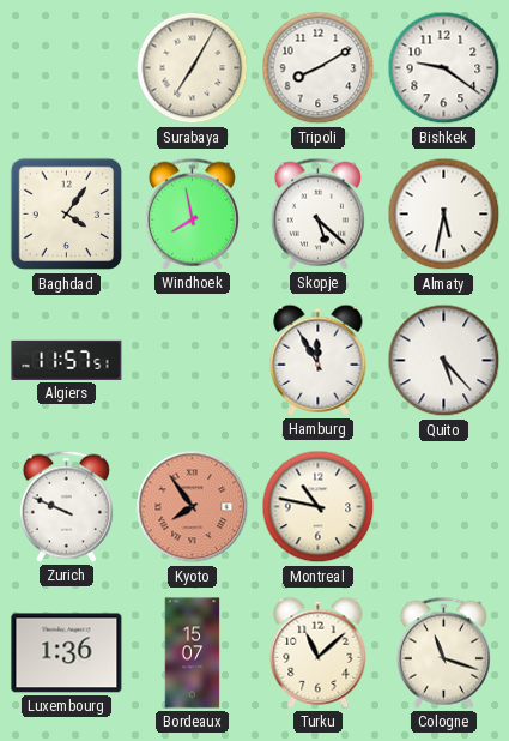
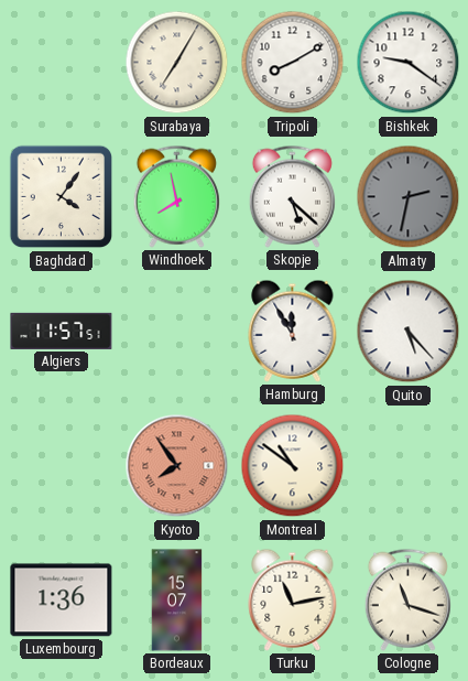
Almaty: 5:32 -> 2:32
Almaty dial: white -> grey
Zurich: 9:49 -> none
Montreal: 10:47 -> 10:51
Turku: 11:08 -> 11:13
